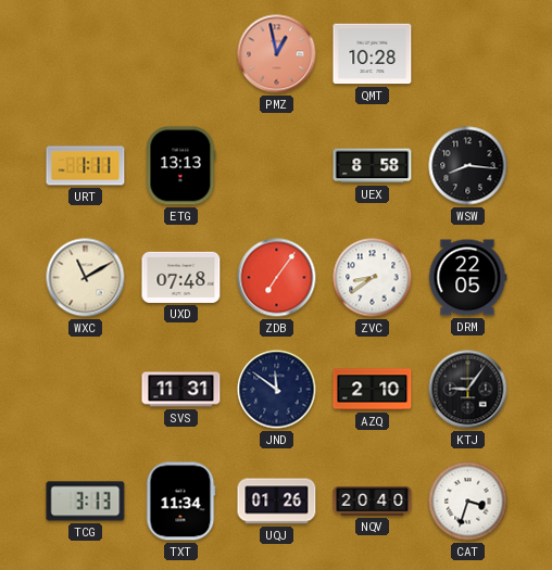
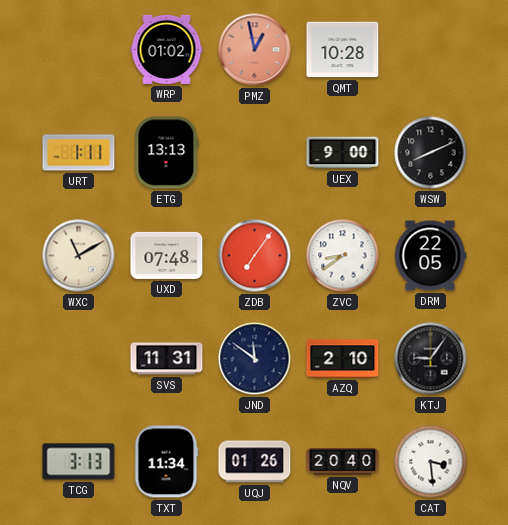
WRP: none -> 01:02
UEX: 8:58 -> 9:00
WSW: 8:16 -> 8:11
CAT: 3:33 -> 3:29
